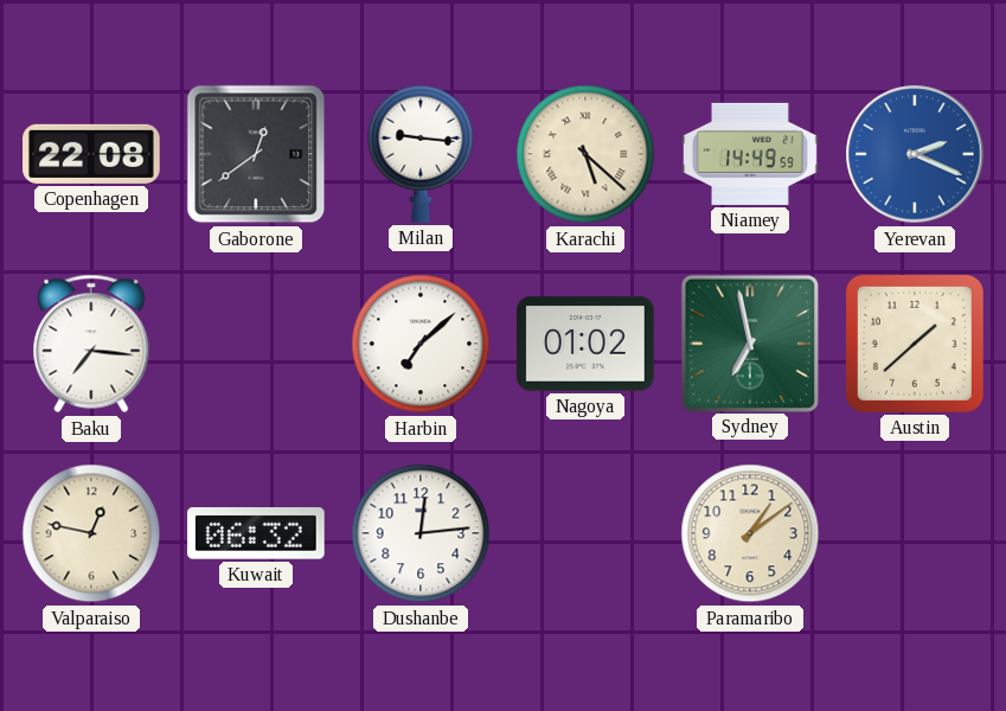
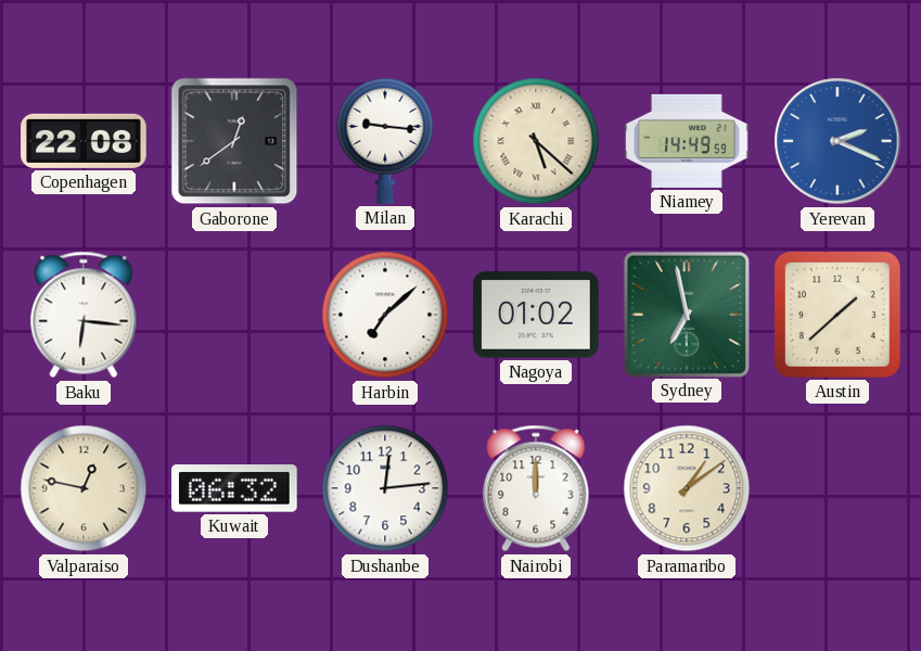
Baku: 7:16 -> 6:16
Nairobi: none -> 12:00
